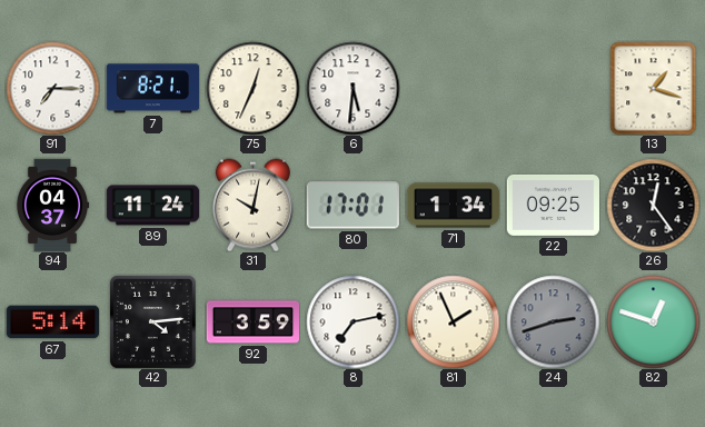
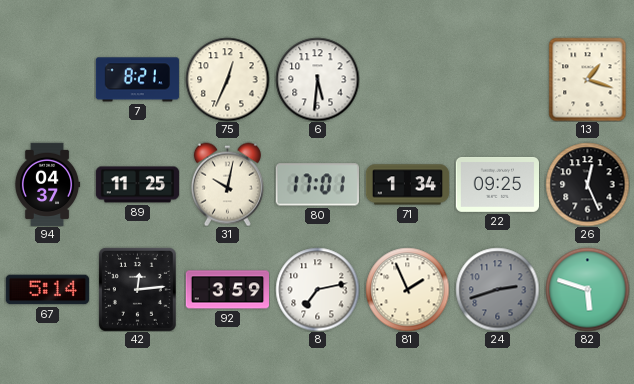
91: 7:15 -> none
89: 11:24 -> 11:25
26: 12:24 -> 12:26
42: 4:14 -> 12:14
82: 12:48 -> 5:48
